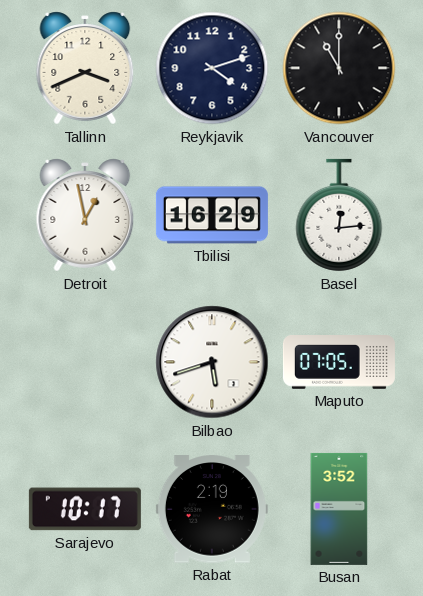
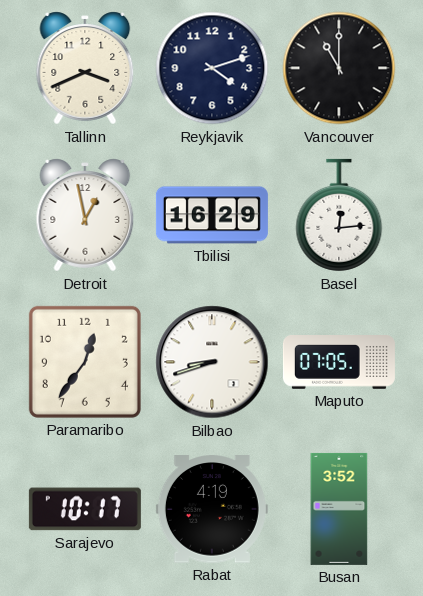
Paramaribo: none -> 12:36
Bilbao: 5:42 -> 8:42
Rabat: 2:19 -> 4:19
